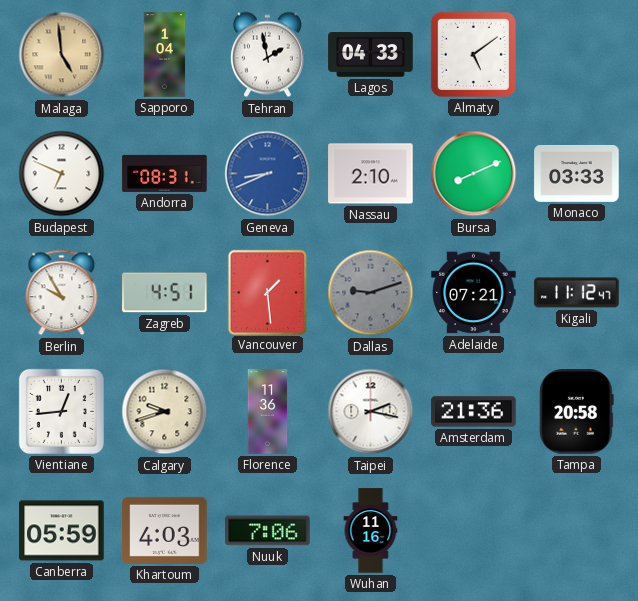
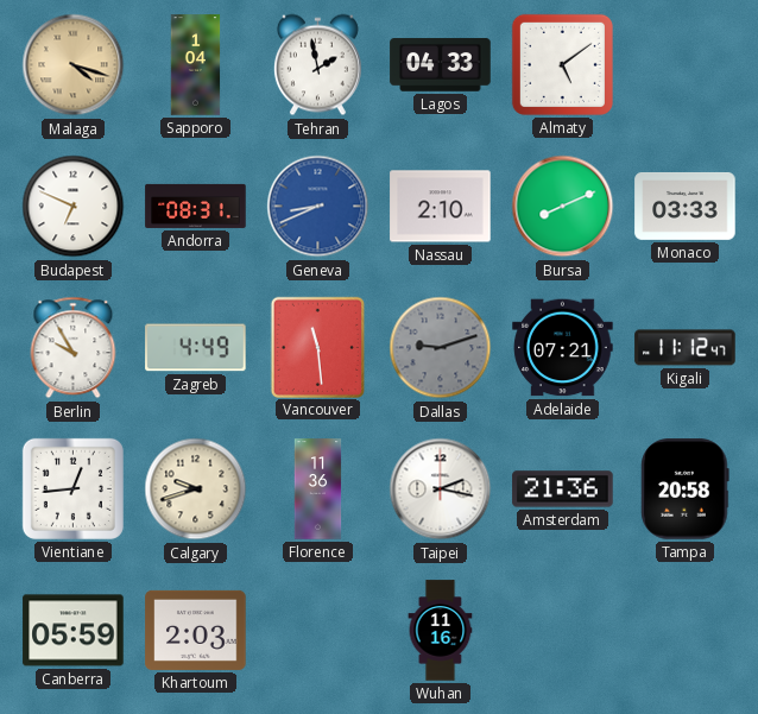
Malaga: 4:59 -> 4:18
Zagreb: 4:51 -> 4:49
Vancouver: 1:29 -> 11:29
Khartoum: 4:03 -> 2:03
Nuuk: 7:06 -> none
